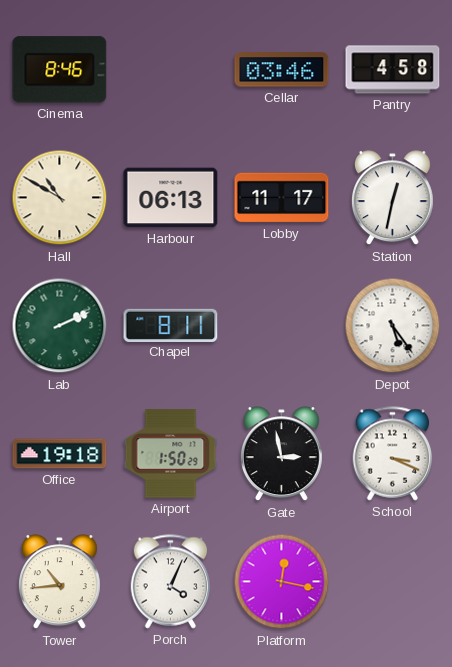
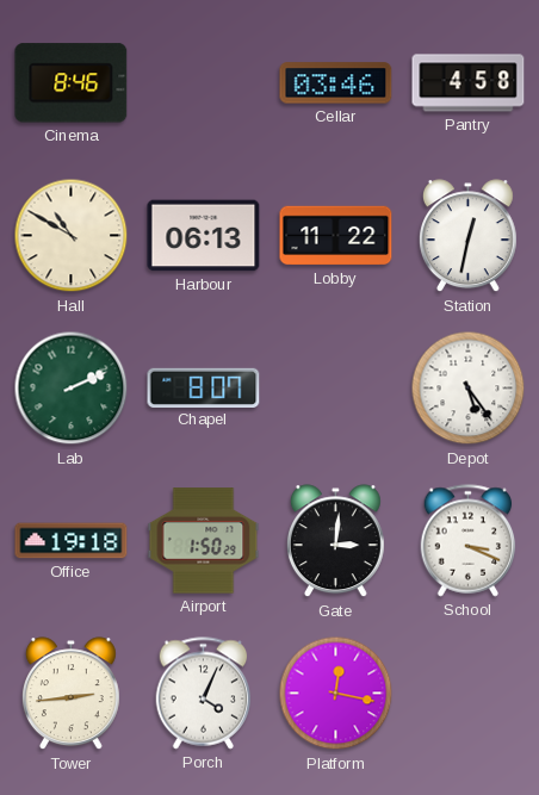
Lobby: 11:17 -> 11:22
Chapel: 8:11 -> 8:07
Gate: 2:58 -> 3:01
Tower: 10:44 -> 2:44
